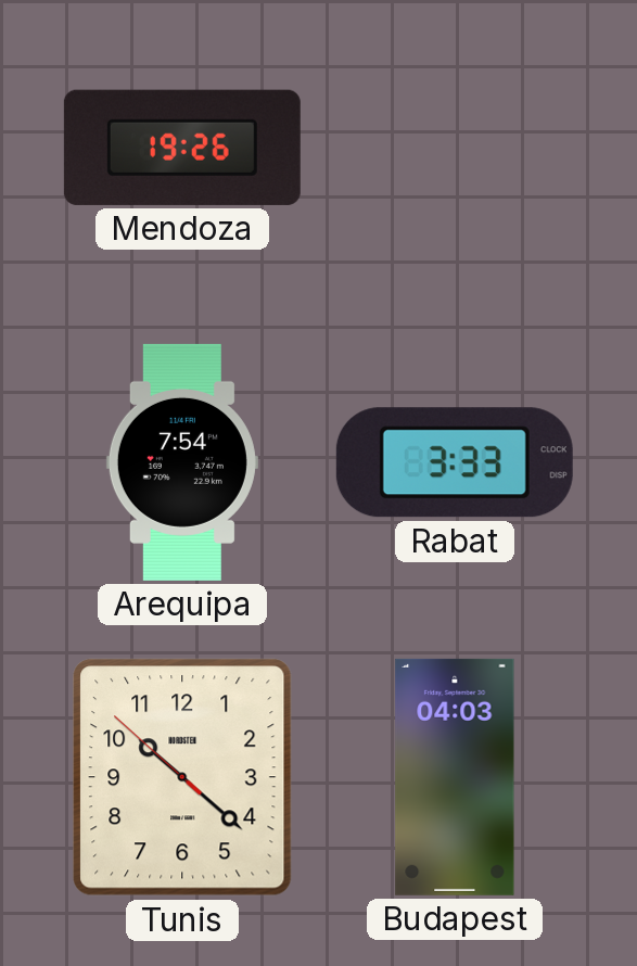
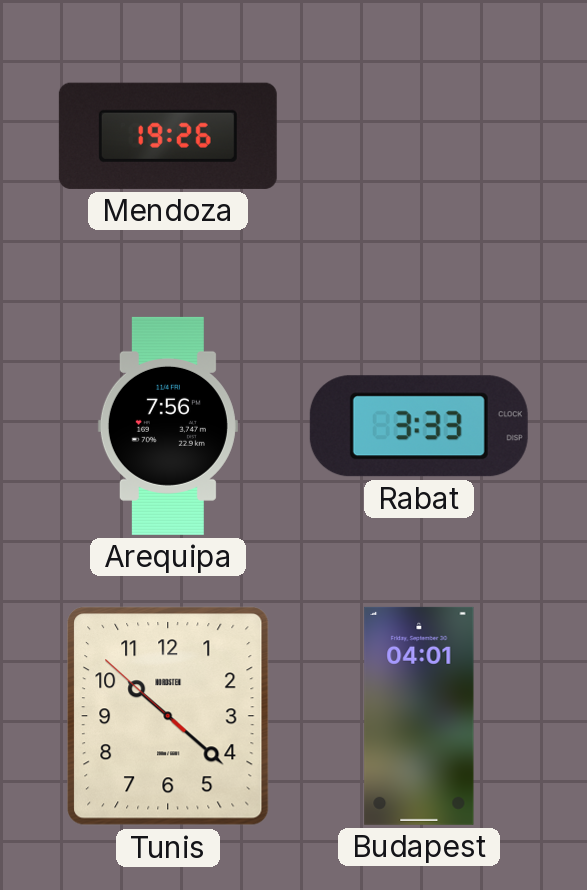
Arequipa: 7:54 -> 7:56
Budapest: 04:03 -> 04:01
